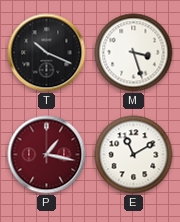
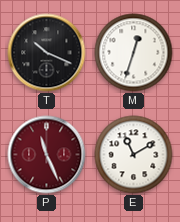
M: 3:27 -> 12:33
P: 1:17 -> 11:26
